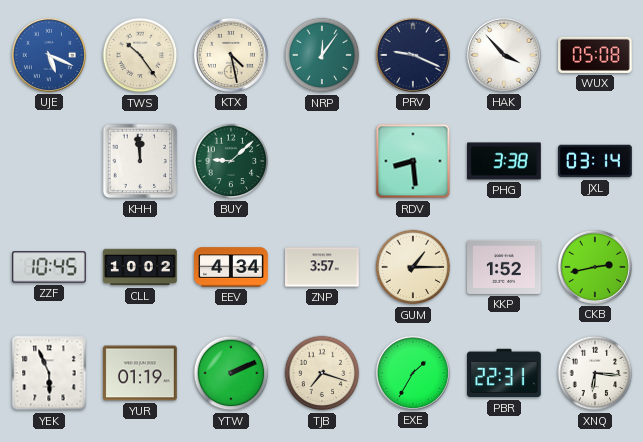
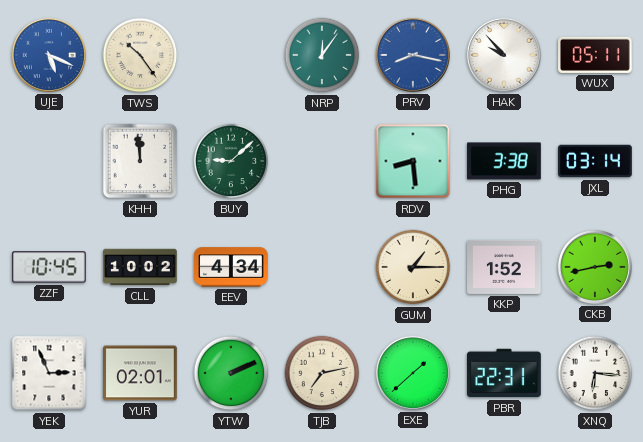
KTX: 4:28 -> none
PRV: 9:19 -> 8:17
PRV dial: navy -> blue
HAK: 3:53 -> 9:53
WUX: 05:08 -> 05:11
ZNP: 3:57 -> none
YEK: 5:56 -> 2:56
YUR: 01:19 -> 02:01
TJB: 7:18 -> 7:13
EXE: 1:35 -> 1:38
